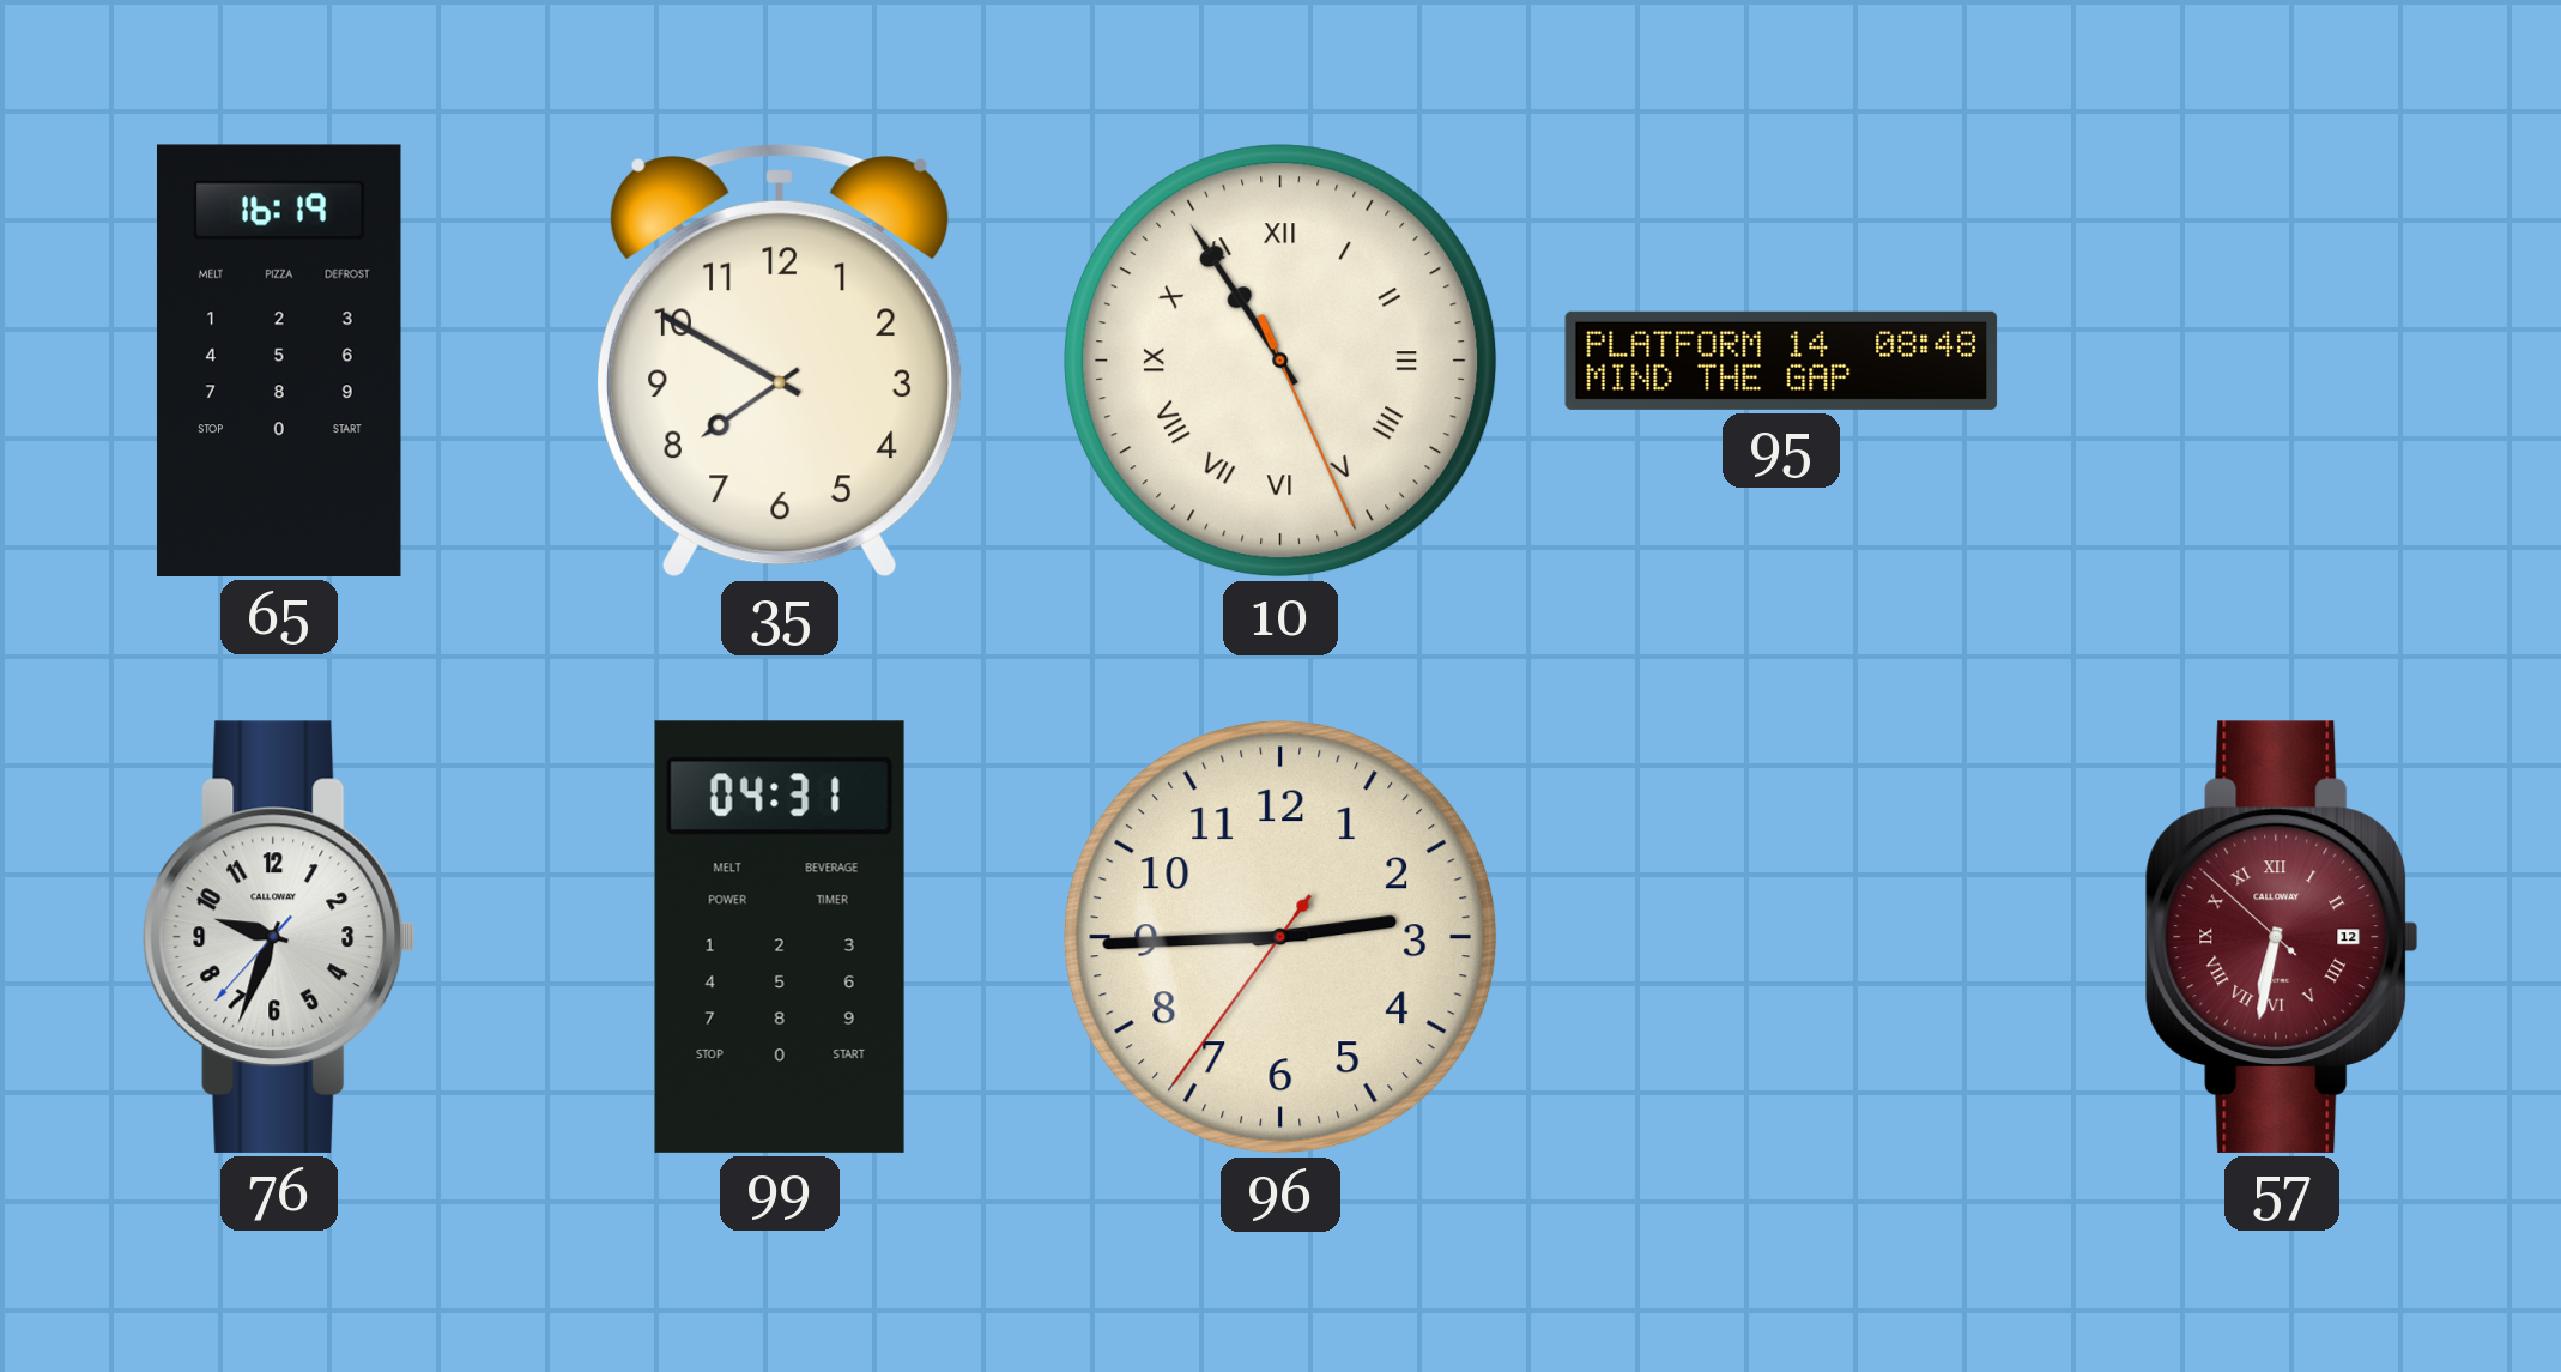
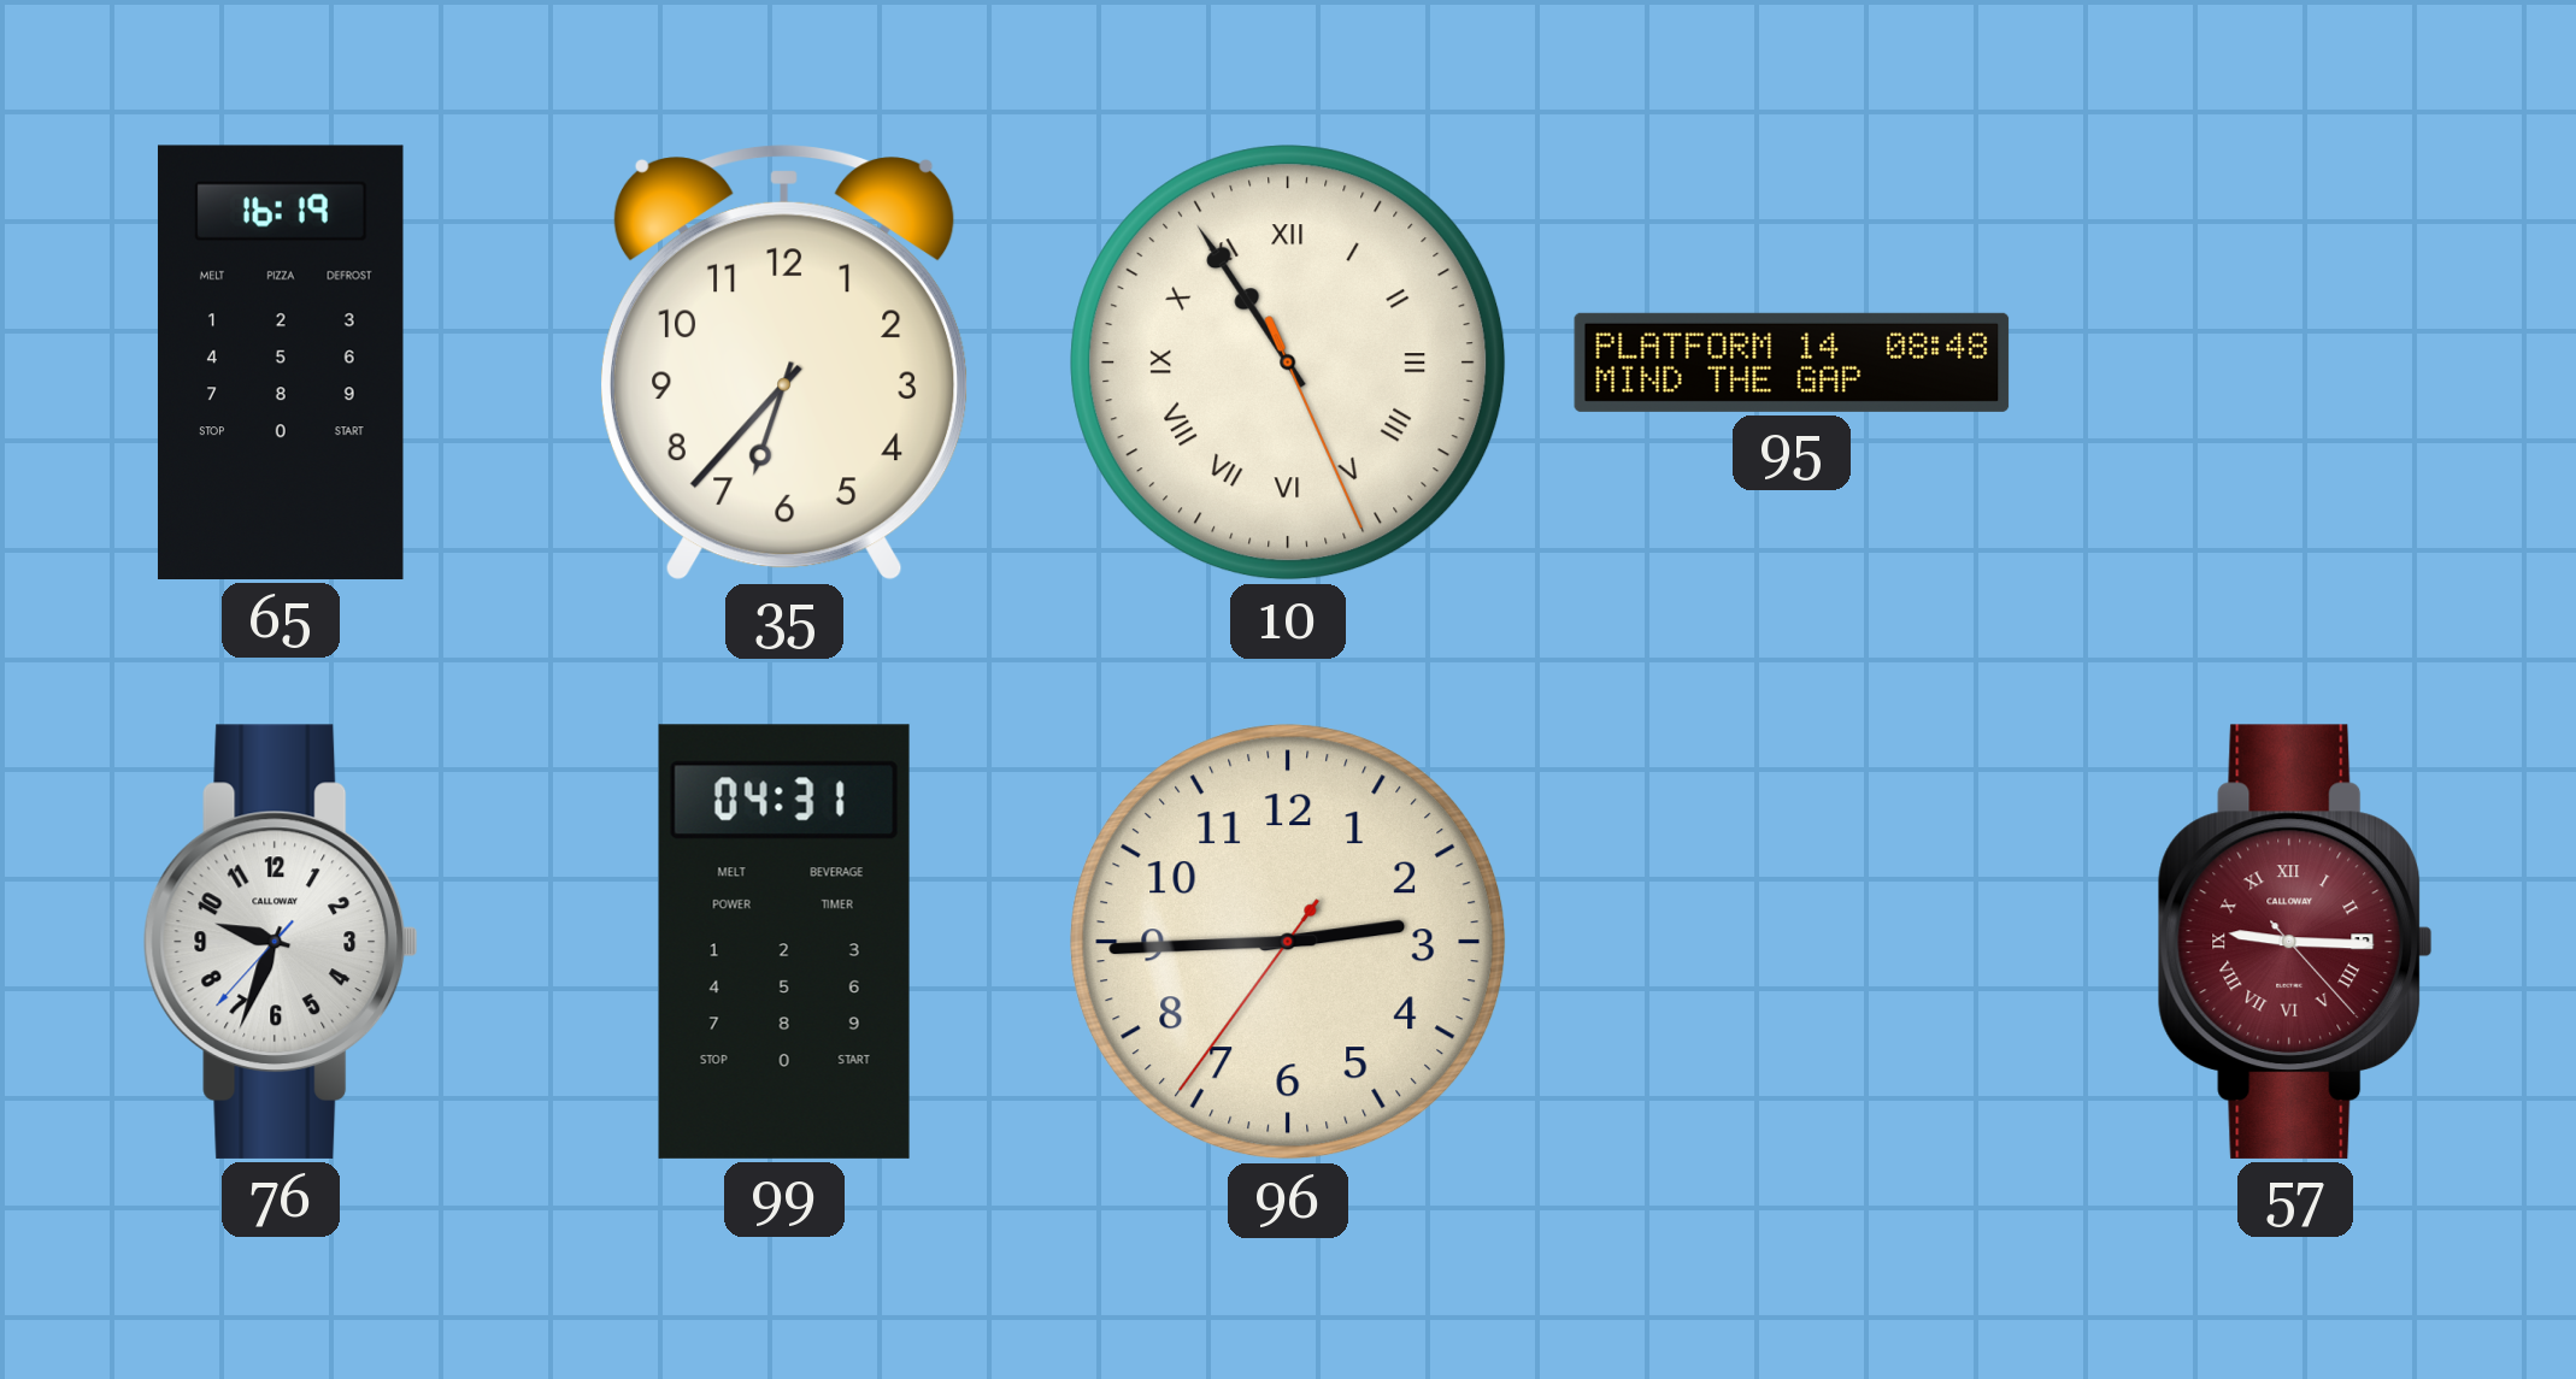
35: 7:50 -> 6:37
57: 6:31 -> 9:15
